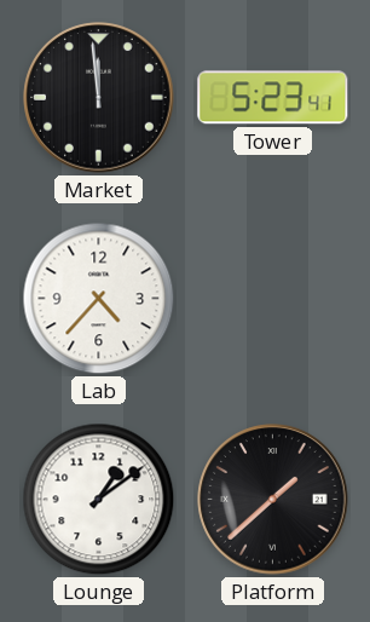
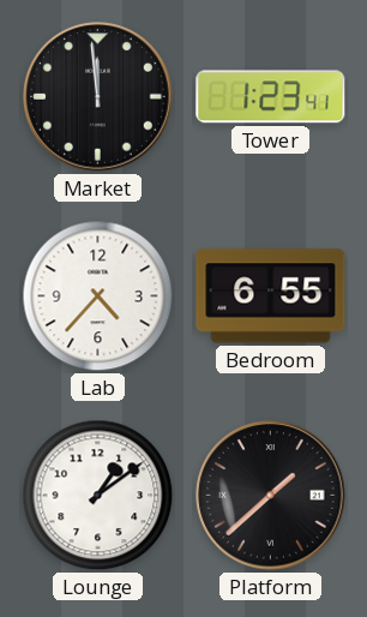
Tower: 5:23 -> 1:23
Bedroom: none -> 6:55
